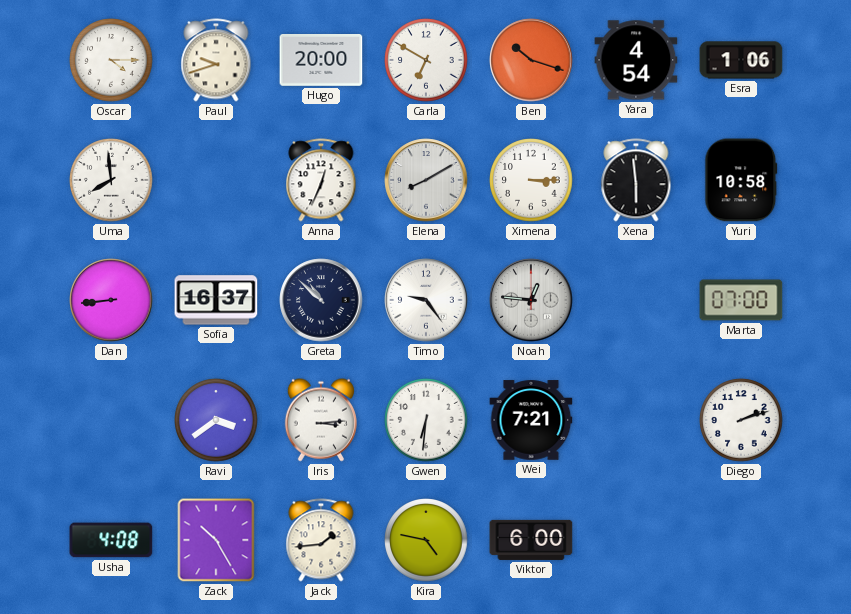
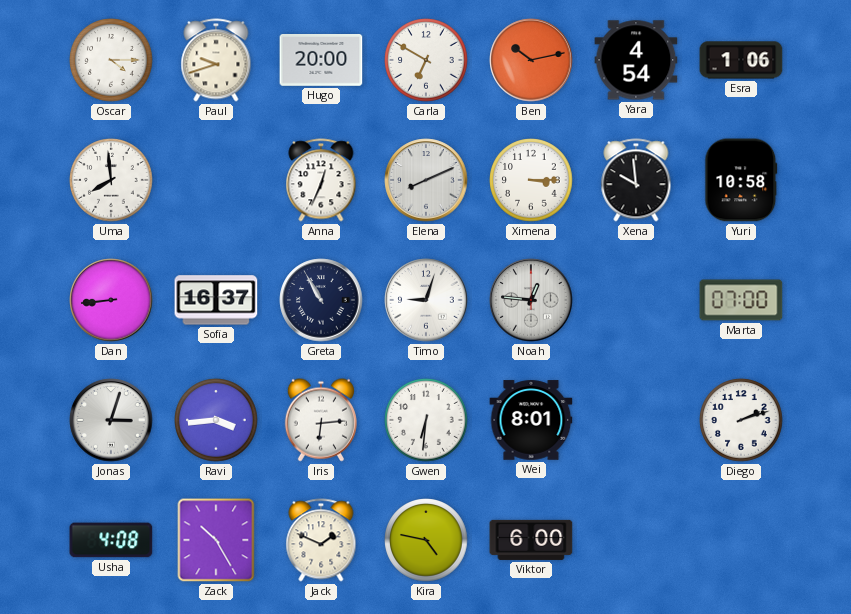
Ben: 10:18 -> 10:13
Elena: 8:10 -> 8:11
Xena: 5:59 -> 9:59
Greta: 10:52 -> 10:55
Timo: 9:24 -> 9:03
Jonas: none -> 3:03
Ravi: 3:39 -> 3:44
Iris: 3:14 -> 6:14
Wei: 7:21 -> 8:01
Jack: 1:44 -> 1:49
